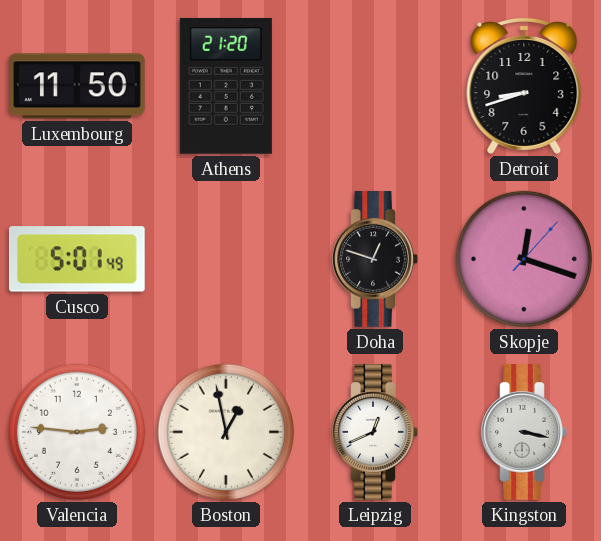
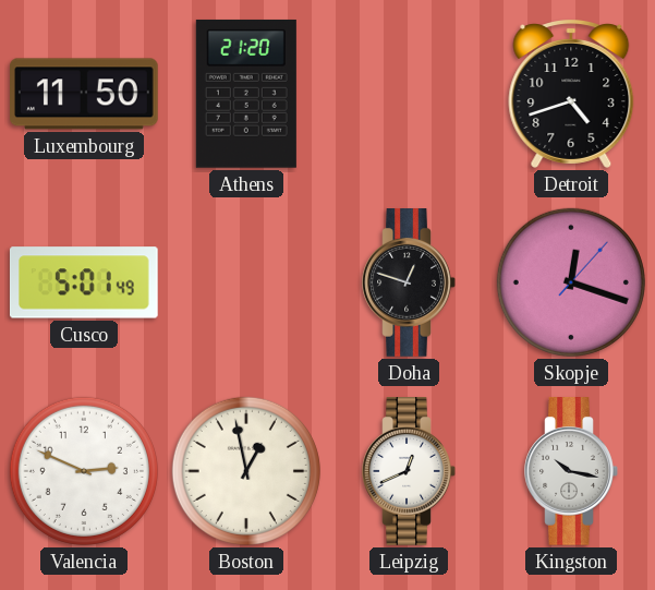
Detroit: 8:42 -> 4:42
Valencia: 2:46 -> 2:49
Kingston: 3:17 -> 10:17
